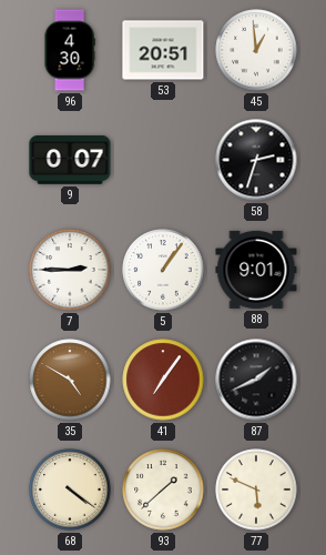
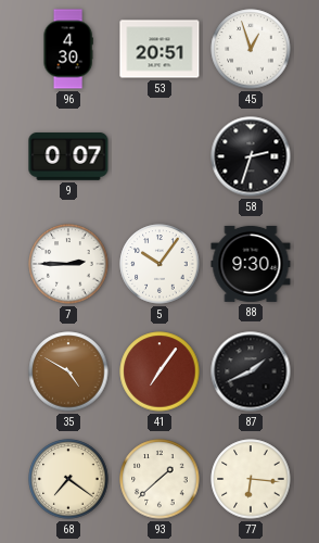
45: 12:59 -> 12:57
5: 1:06 -> 10:06
88: 9:01 -> 9:30
68: 4:21 -> 7:21
77: 5:49 -> 6:16
